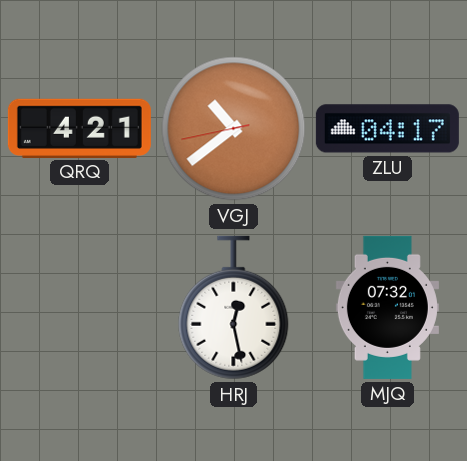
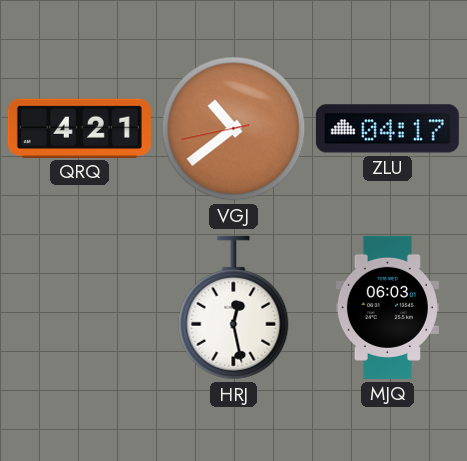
MJQ: 07:32 -> 06:03
